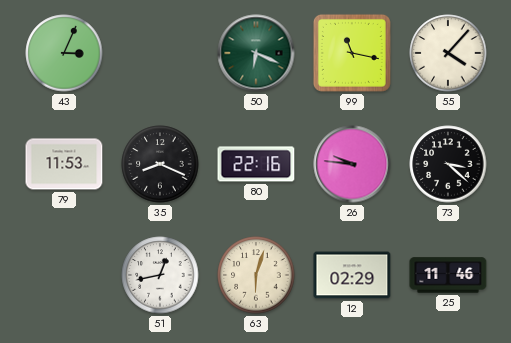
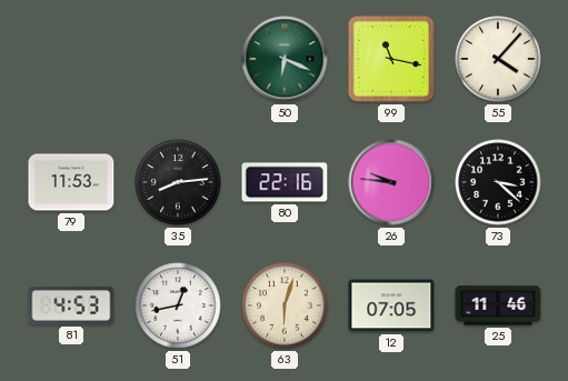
43: 3:04 -> none
35: 8:19 -> 8:14
81: none -> 4:53
12: 02:29 -> 07:05
